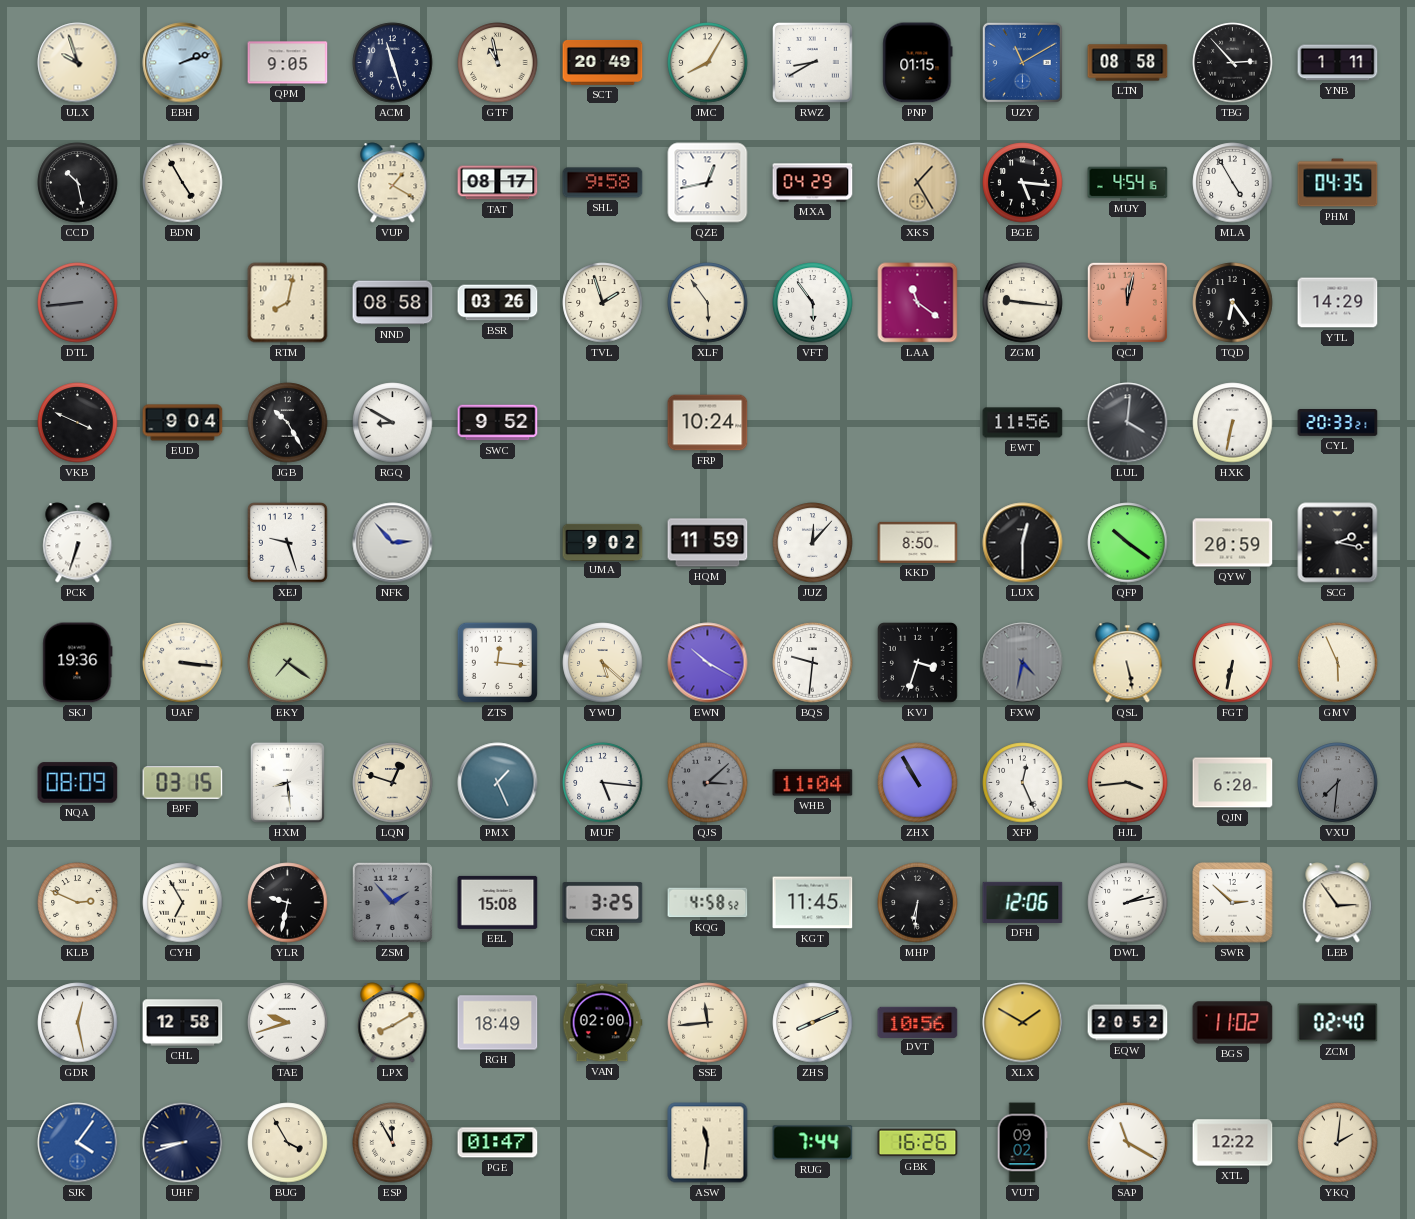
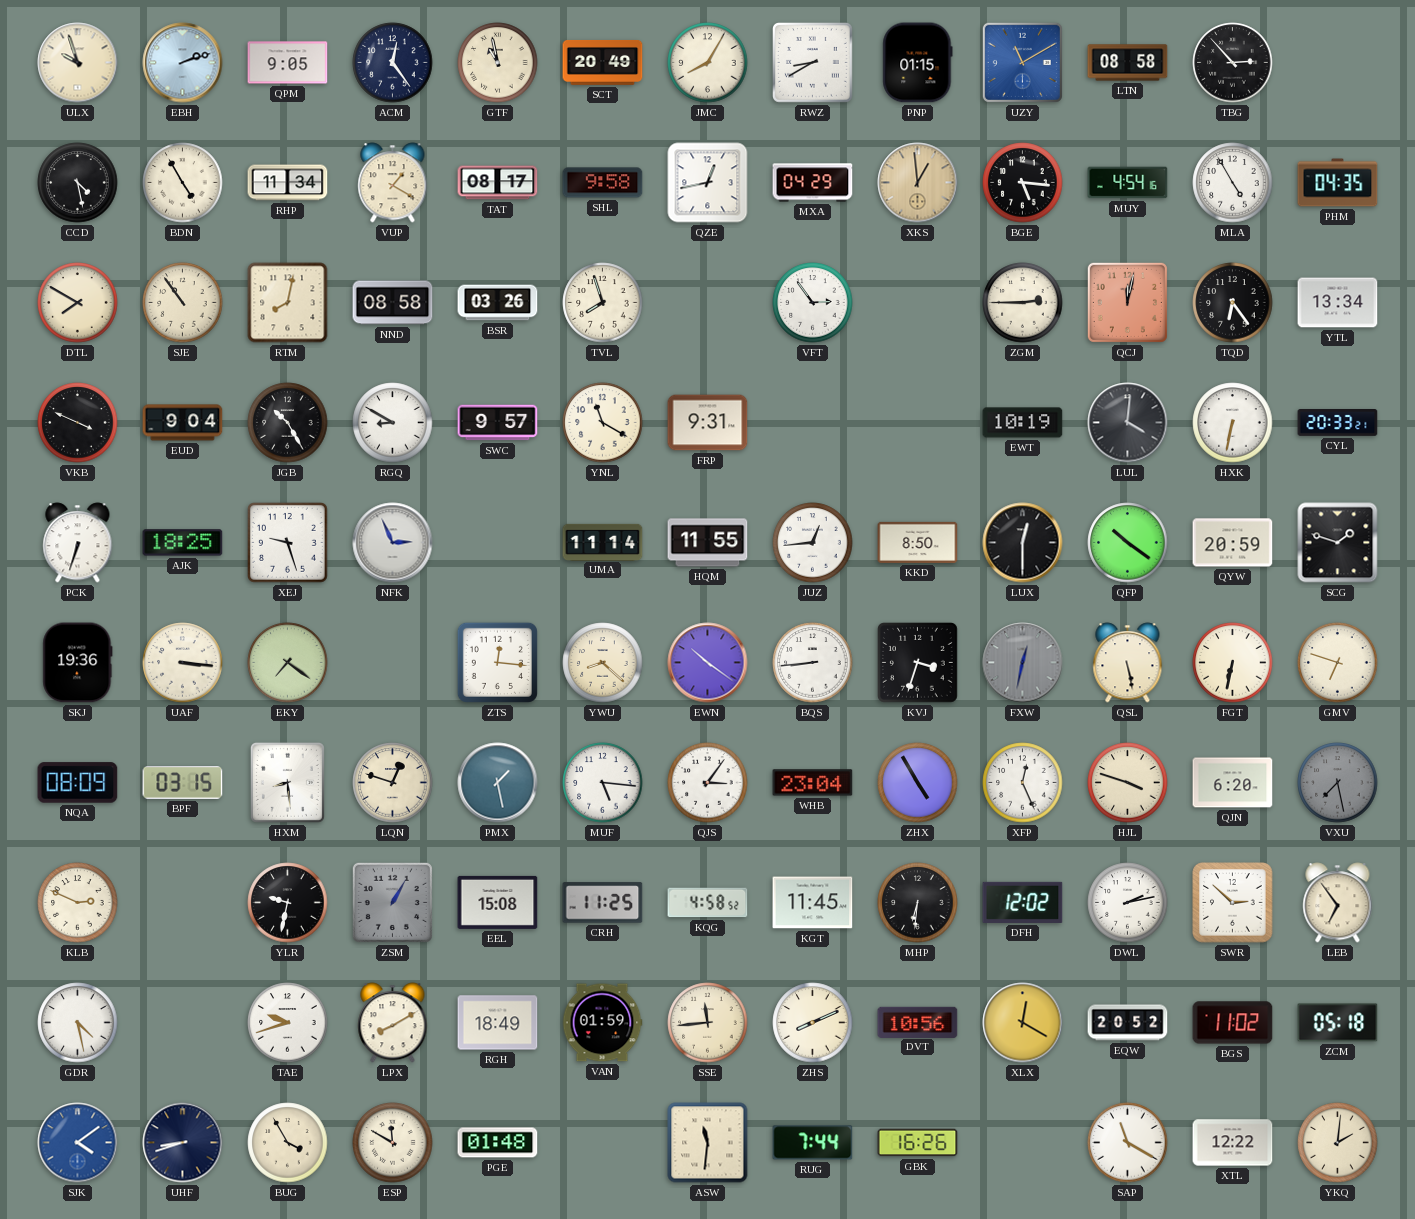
ACM: 11:27 -> 12:24
YNB: 1:11 -> none
CCD: 10:28 -> 4:28
RHP: none -> 11:34
XKS: 1:25 -> 12:59
DTL: 8:44 -> 7:50
DTL dial: grey -> cream
SJE: none -> 10:54
TVL: 1:57 -> 7:57
XLF: 5:54 -> none
VFT: 5:54 -> 2:54
LAA: 11:21 -> none
ZGM: 9:16 -> 2:45
YTL: 14:29 -> 13:34
SWC: 9:52 -> 9:57
YNL: none -> 11:20
FRP: 10:24 -> 9:31
EWT: 11:56 -> 10:19
AJK: none -> 18:25
NFK: 2:53 -> 2:56
UMA: 9:02 -> 11:14
HQM: 11:59 -> 11:55
JUZ: 12:07 -> 12:44
SCG: 2:17 -> 1:48
YWU: 5:22 -> 8:22
EWN: 10:20 -> 10:21
BQS: 9:31 -> 8:44
FXW: 4:32 -> 12:32
GMV: 5:56 -> 6:48
PMX: 1:26 -> 1:28
QJS: 3:08 -> 3:06
QJS dial: grey -> white
WHB: 11:04 -> 23:04
ZHX: 10:55 -> 4:55
HJL: 3:44 -> 3:48
VXU: 7:31 -> 7:28
CYH: 6:55 -> none
ZSM: 1:53 -> 1:05
CRH: 3:25 -> 11:25
DFH: 12:06 -> 12:02
LEB: 2:54 -> 6:54
GDR: 12:28 -> 4:28
CHL: 12:58 -> none
VAN: 02:00 -> 01:59
XLX: 1:50 -> 12:20
ZCM: 02:40 -> 05:18
SJK: 4:06 -> 4:09
ESP: 11:55 -> 11:50
PGE: 01:47 -> 01:48
VUT: 09:02 -> none
